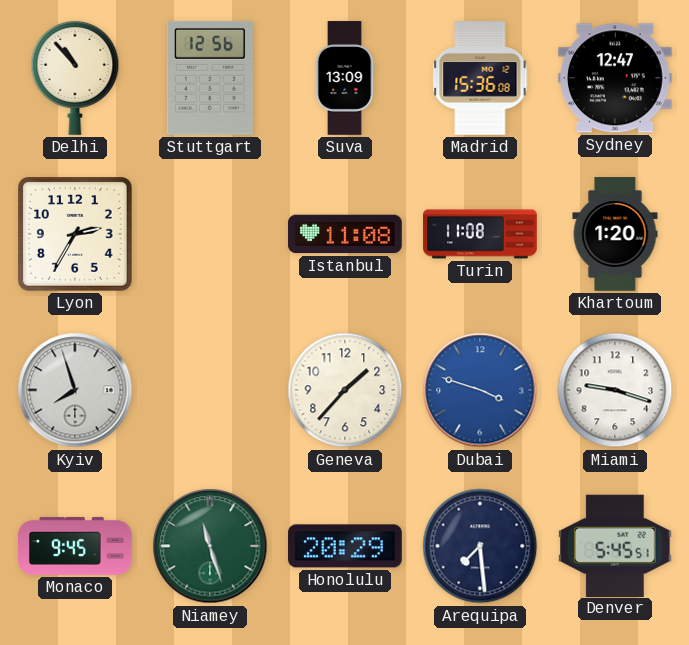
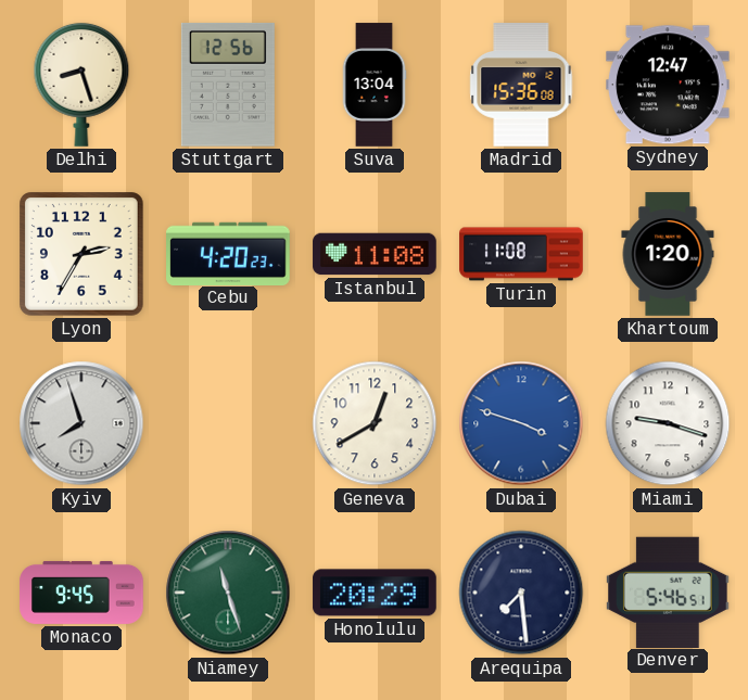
Delhi: 10:53 -> 8:27
Suva: 13:09 -> 13:04
Cebu: none -> 4:20
Geneva: 1:37 -> 12:40
Denver: 5:45 -> 5:46
